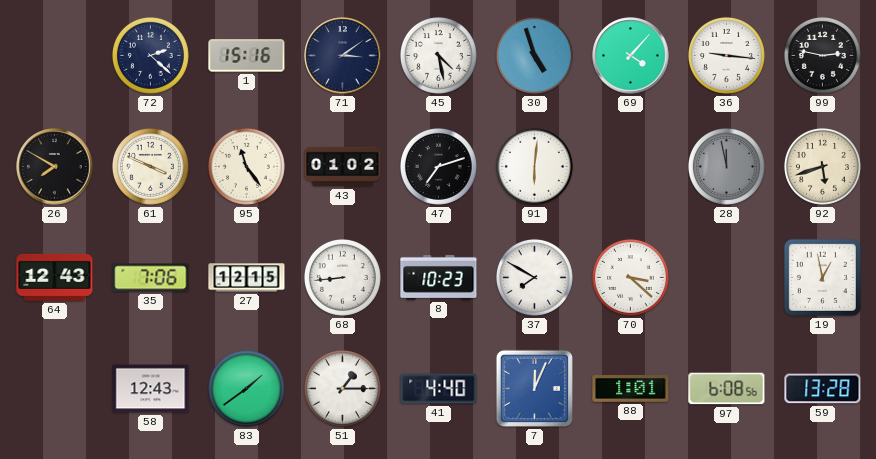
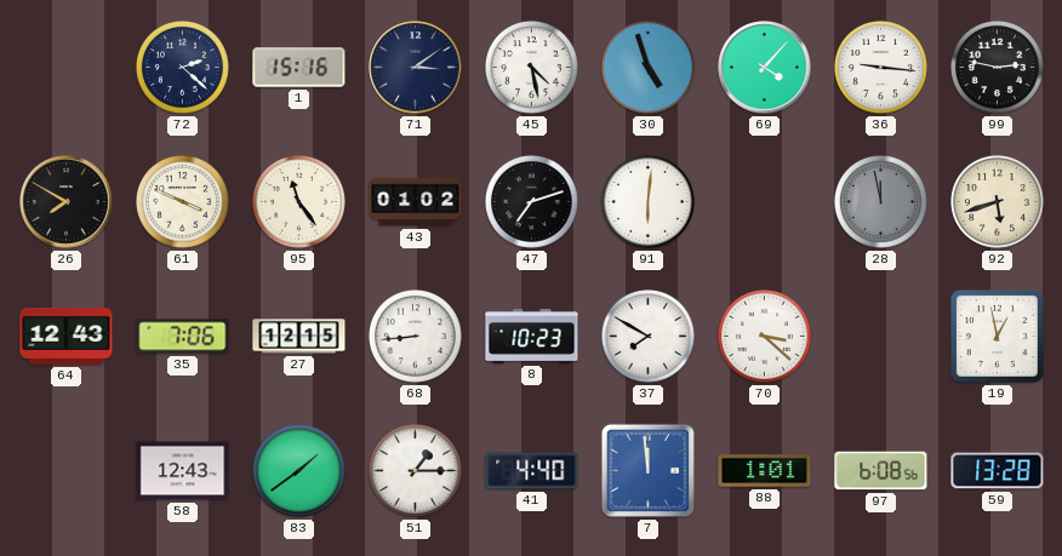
7: 12:04 -> 11:59
